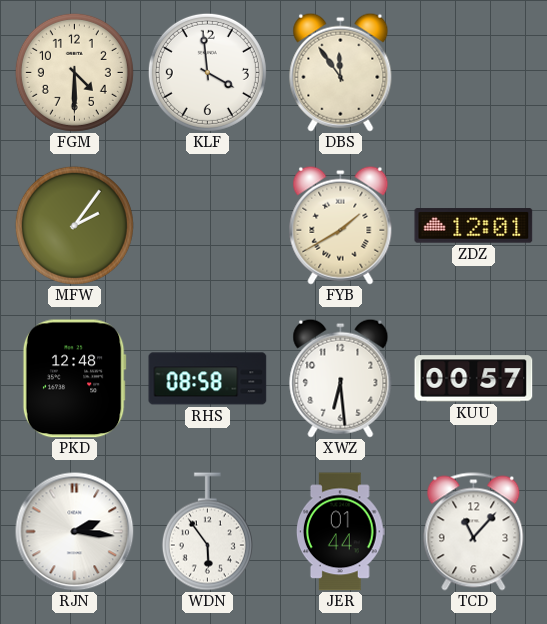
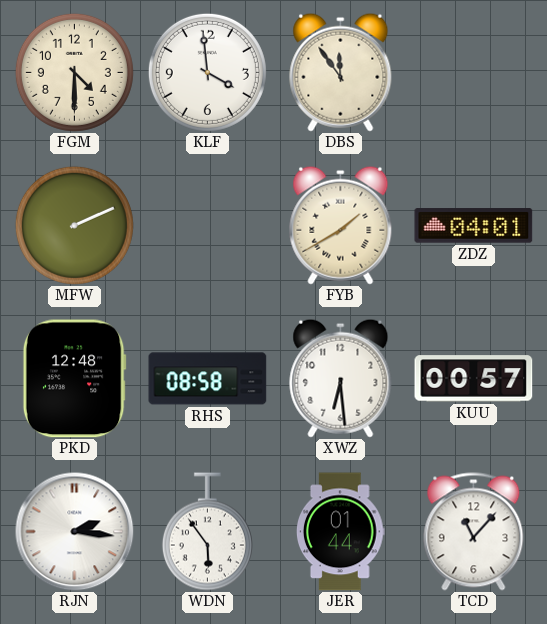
MFW: 2:06 -> 2:11
ZDZ: 12:01 -> 04:01
